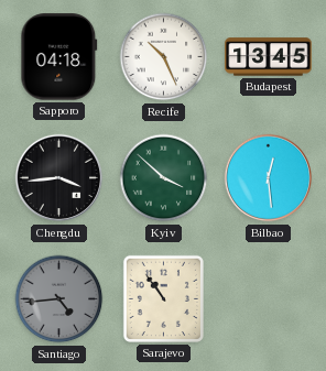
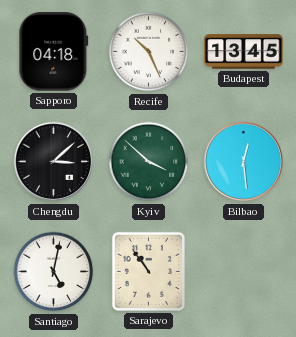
Chengdu: 3:44 -> 3:08
Santiago: 4:44 -> 5:02
Santiago dial: grey -> white
